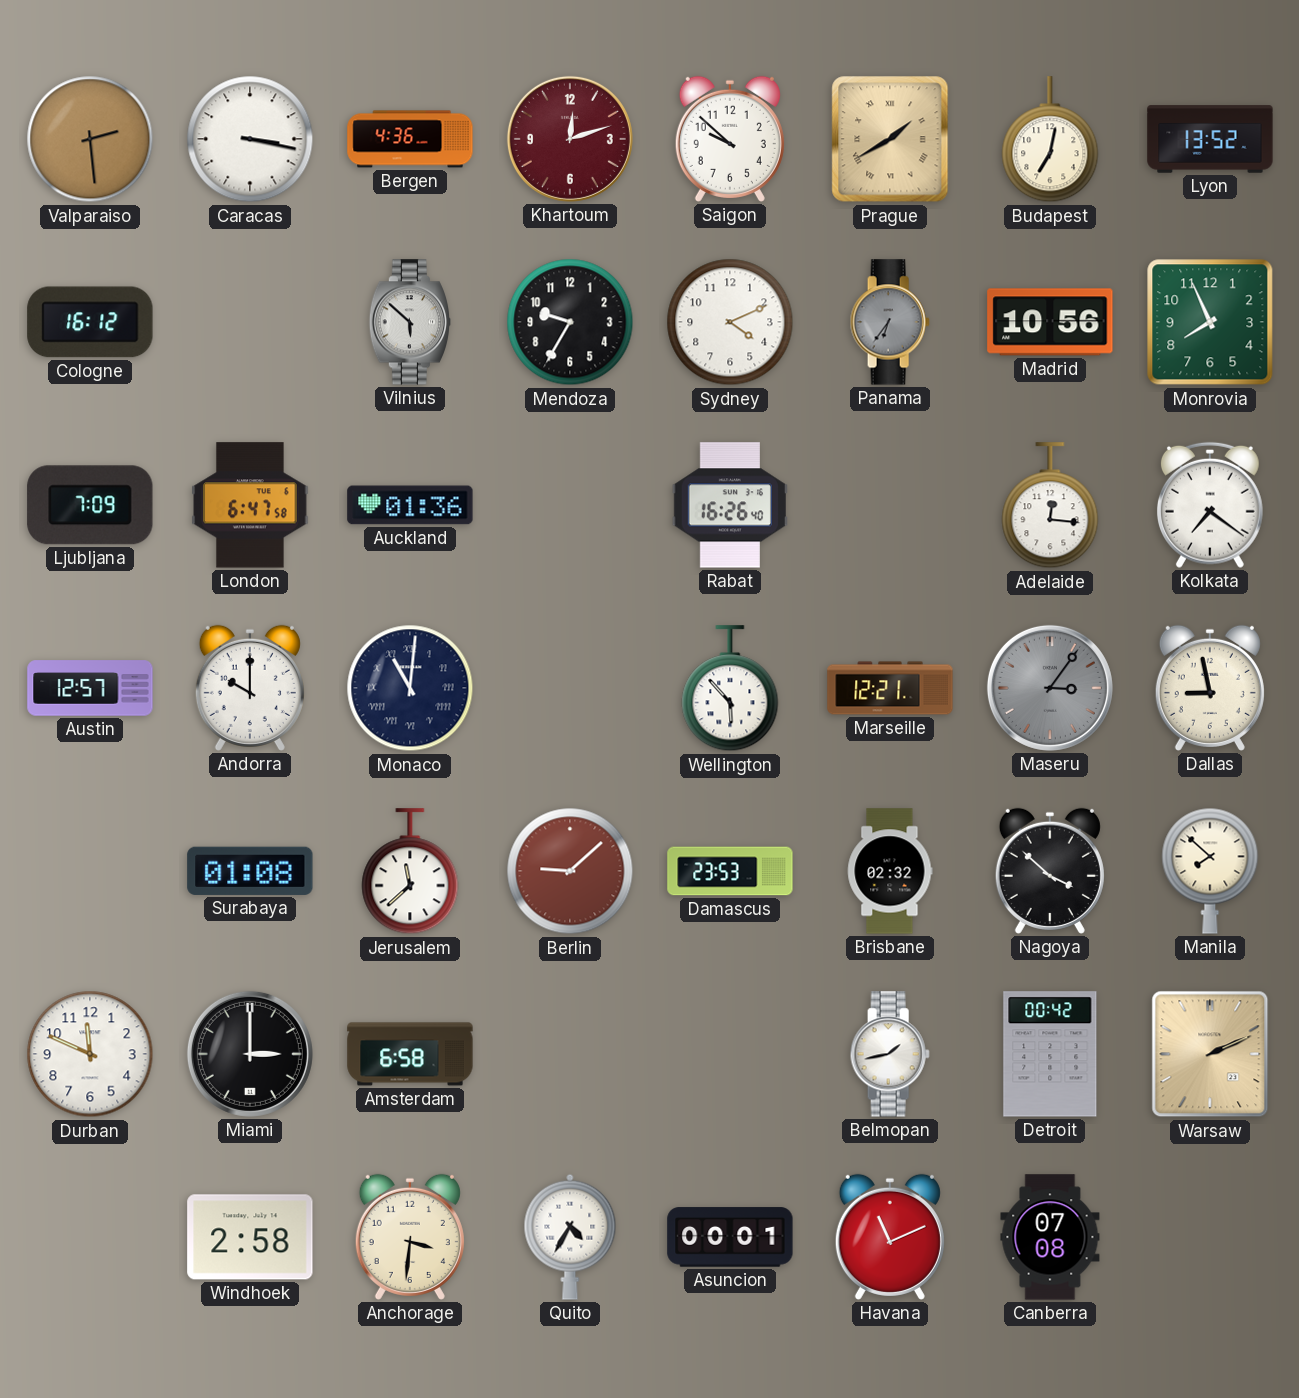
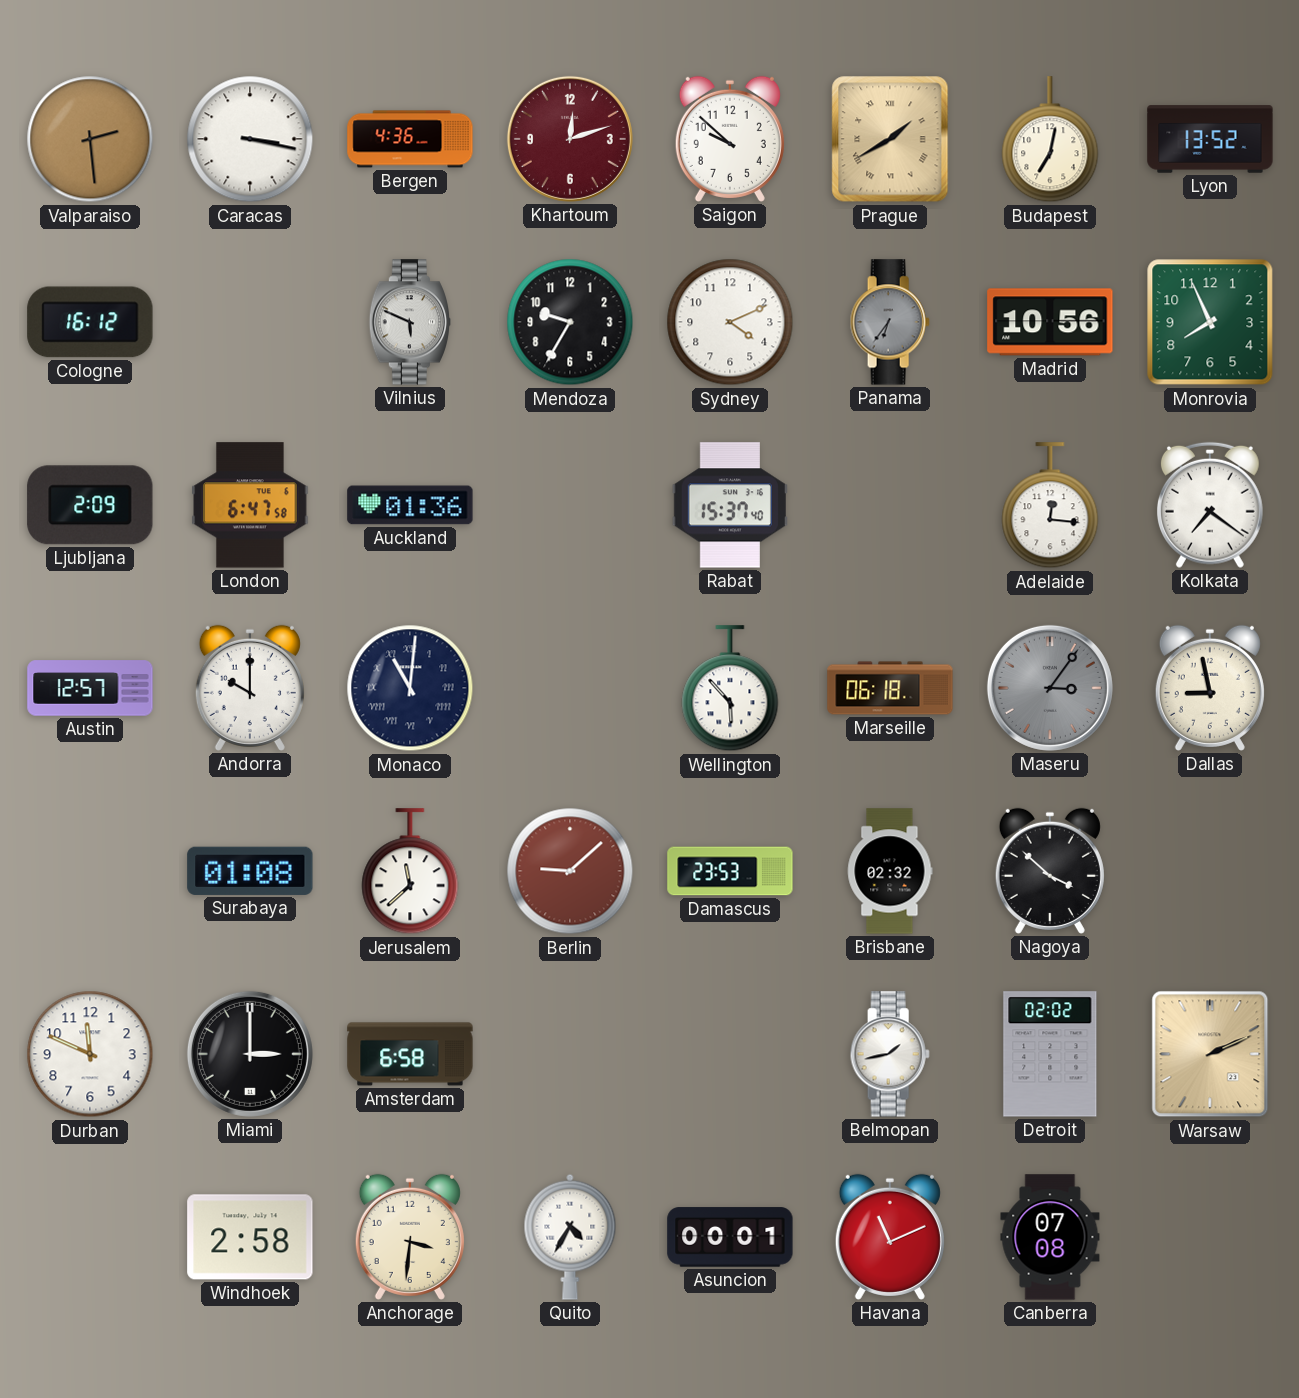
Vilnius: 5:52 -> 5:49
Ljubljana: 7:09 -> 2:09
Rabat: 16:26 -> 15:37
Marseille: 12:21 -> 06:18
Manila: 7:52 -> none
Detroit: 00:42 -> 02:02
